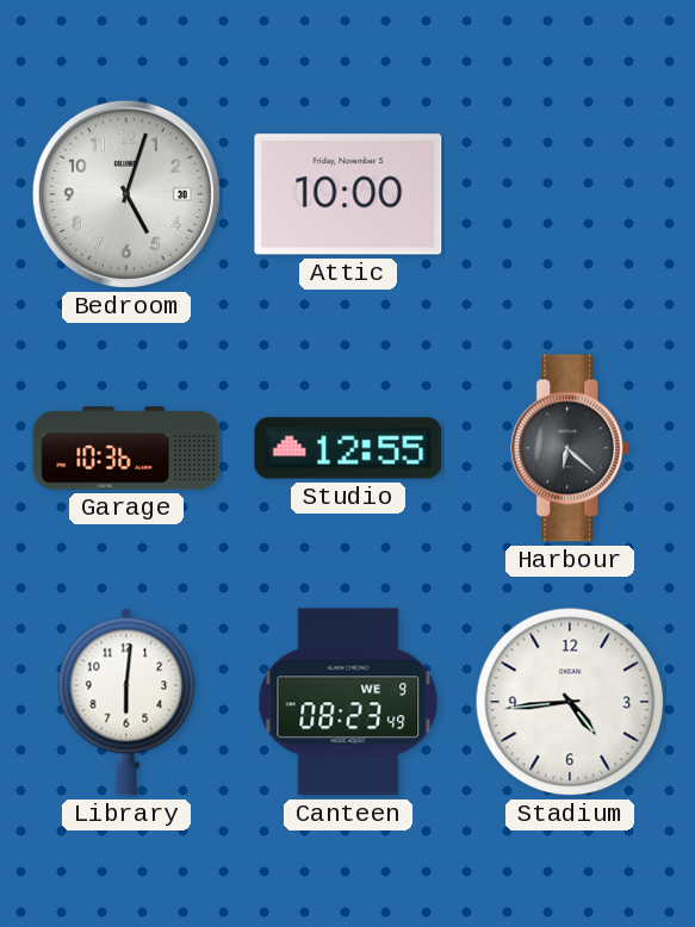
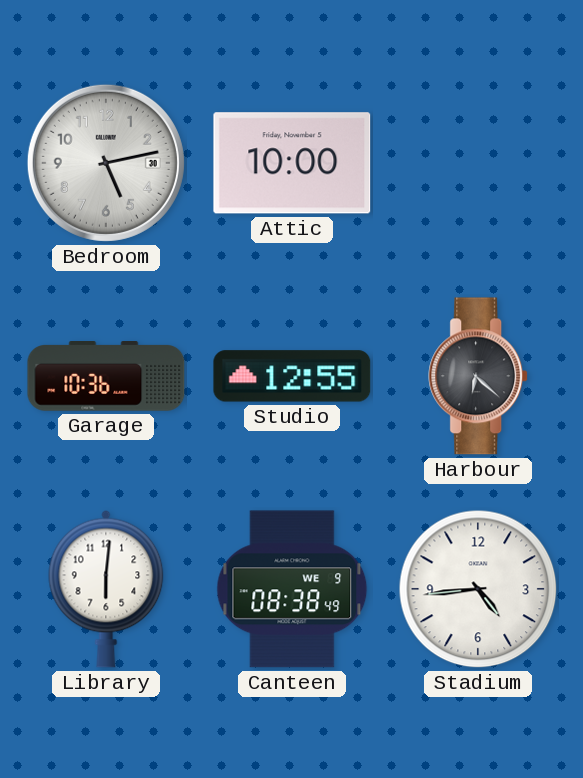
Bedroom: 5:03 -> 5:13
Canteen: 08:23 -> 08:38
